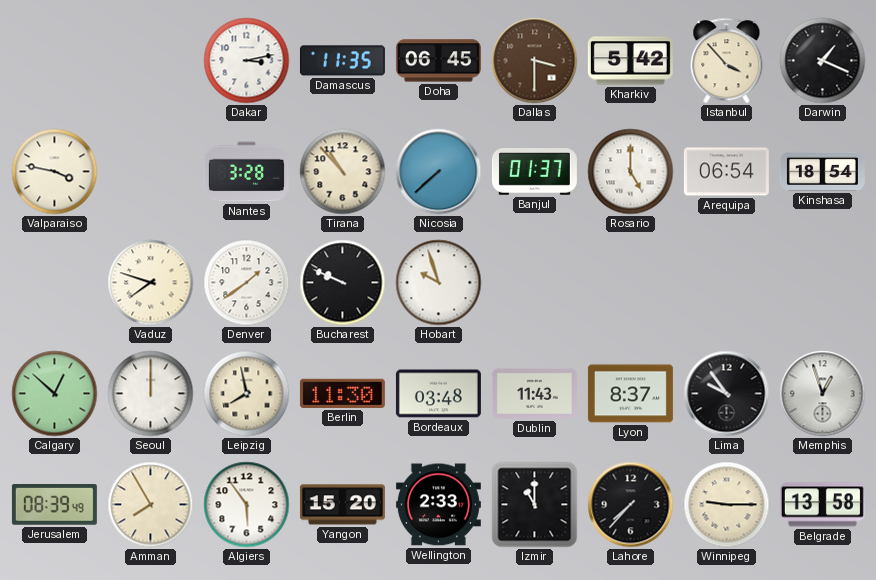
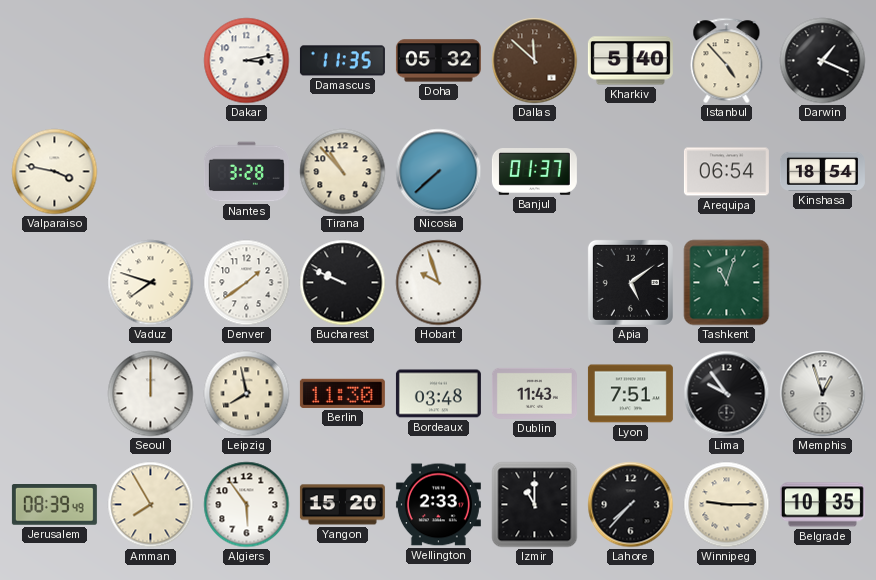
Doha: 06:45 -> 05:32
Dallas: 3:30 -> 11:52
Kharkiv: 5:42 -> 5:40
Istanbul: 3:53 -> 4:53
Rosario: 5:00 -> none
Apia: none -> 5:09
Tashkent: none -> 11:03
Calgary: 12:52 -> none
Lyon: 8:37 -> 7:51
Belgrade: 13:58 -> 10:35
